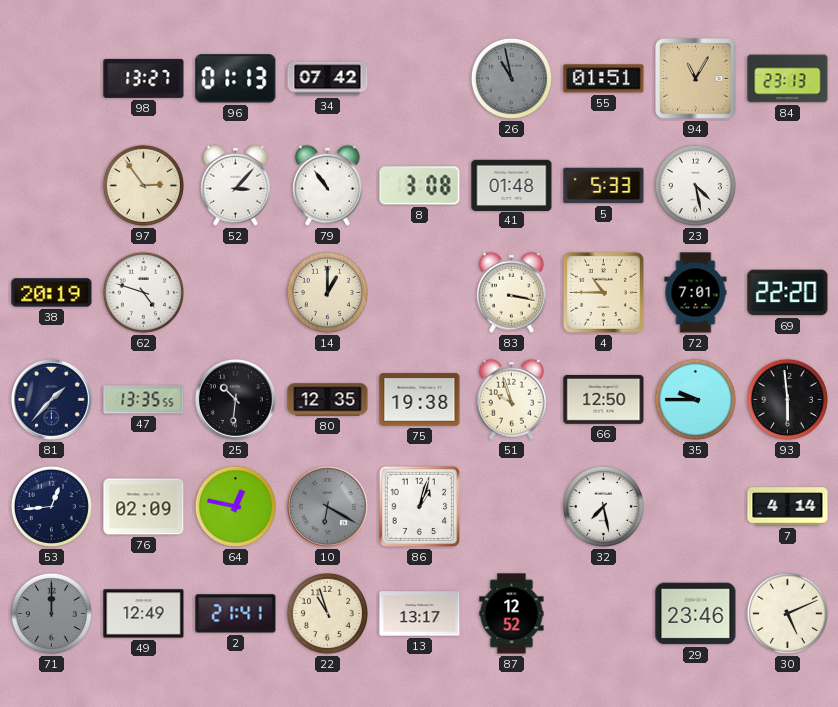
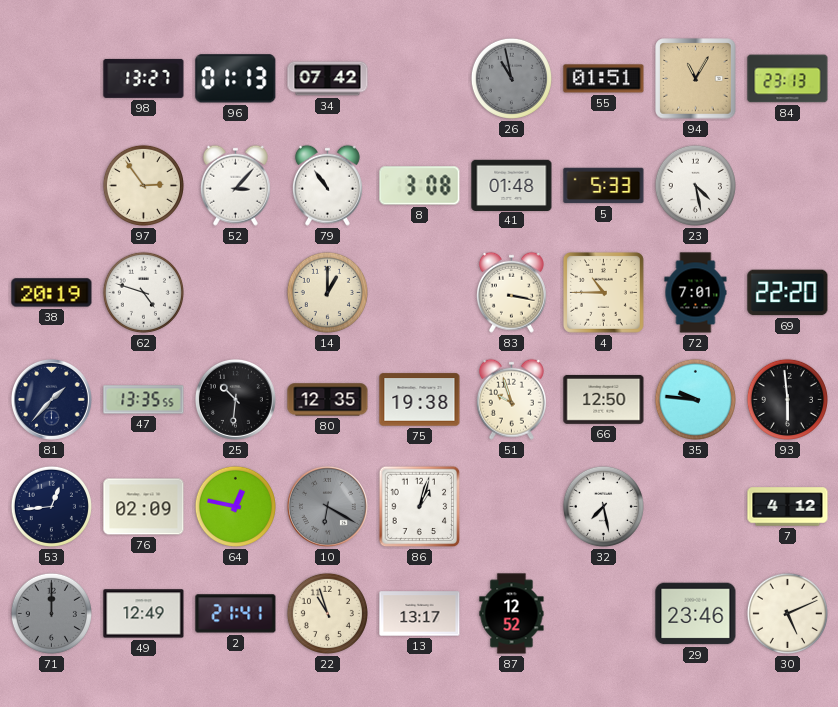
35: 9:45 -> 9:46
7: 4:14 -> 4:12
